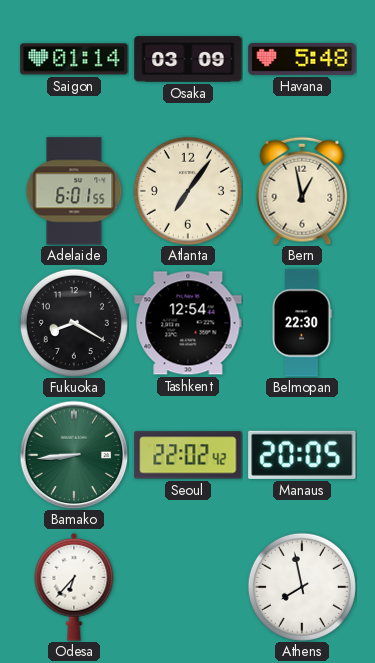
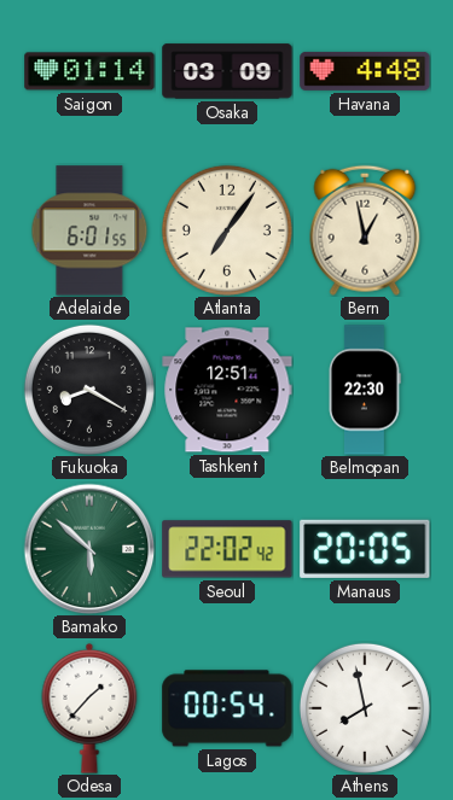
Havana: 5:48 -> 4:48
Tashkent: 12:54 -> 12:51
Bamako: 8:44 -> 5:52
Odesa: 6:37 -> 1:37
Lagos: none -> 00:54
